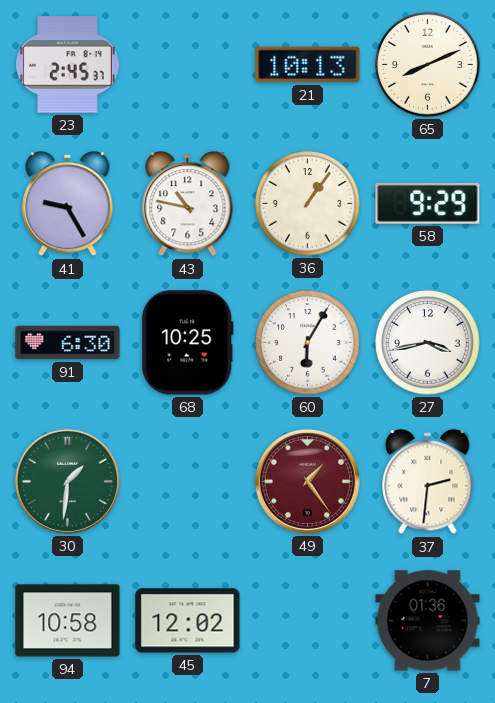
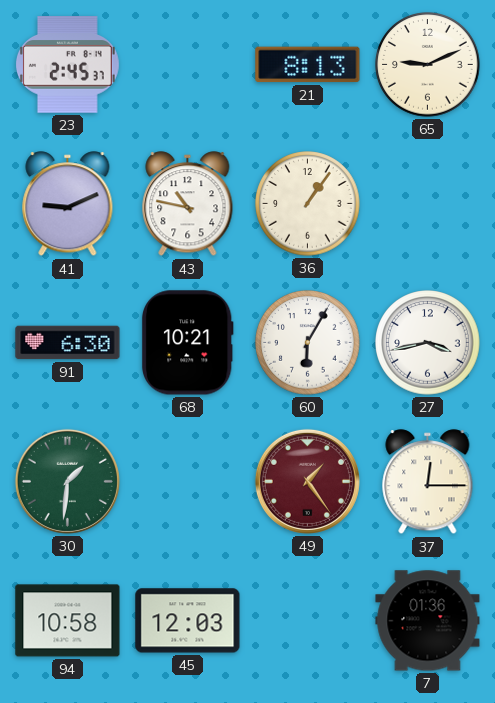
21: 10:13 -> 8:13
65: 8:11 -> 9:11
41: 9:25 -> 9:11
58: 9:29 -> none
68: 10:25 -> 10:21
37: 2:31 -> 12:15
45: 12:02 -> 12:03
